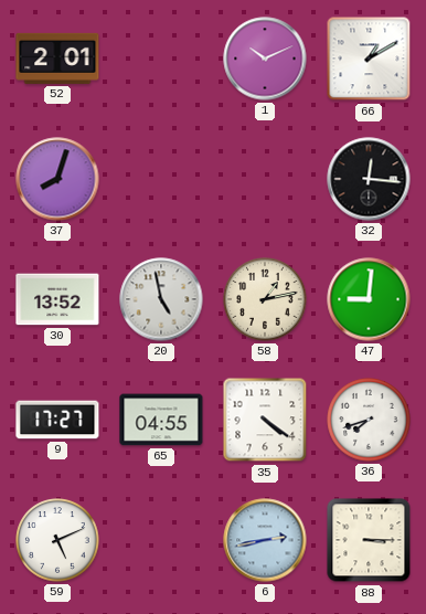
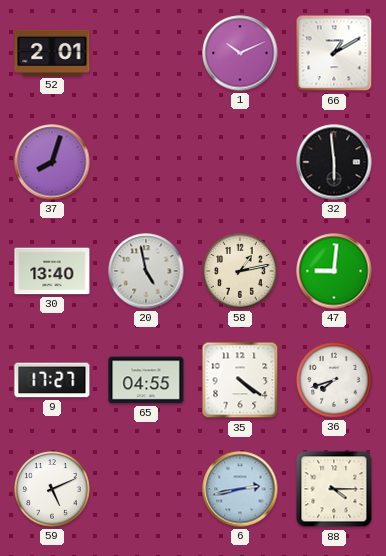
32: 12:16 -> 5:59
30: 13:52 -> 13:40
88: 3:15 -> 4:15
